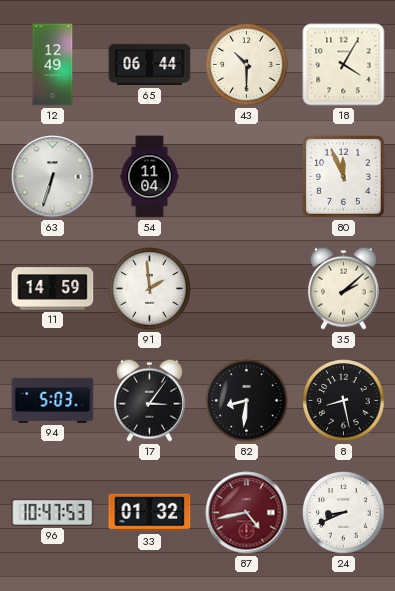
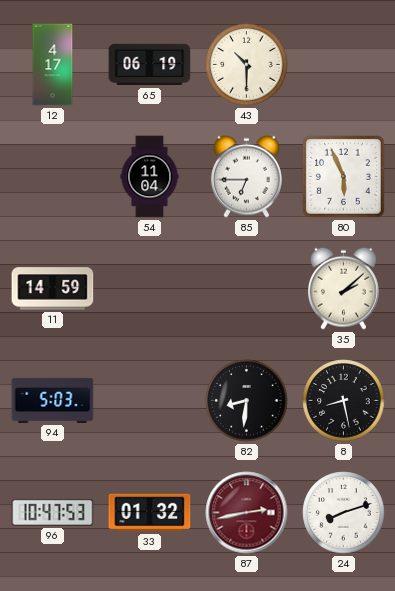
12: 12:49 -> 4:17
65: 06:44 -> 06:19
18: 4:05 -> none
63: 6:33 -> none
85: none -> 6:45
80: 11:56 -> 5:56
91: 1:59 -> none
17: 3:06 -> none
87: 4:43 -> 2:43
24: 8:41 -> 8:12
